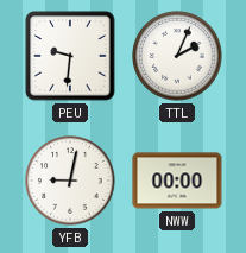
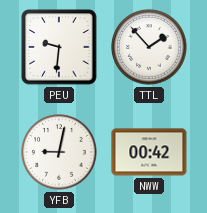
TTL: 2:04 -> 1:53
NWW: 00:00 -> 00:42
